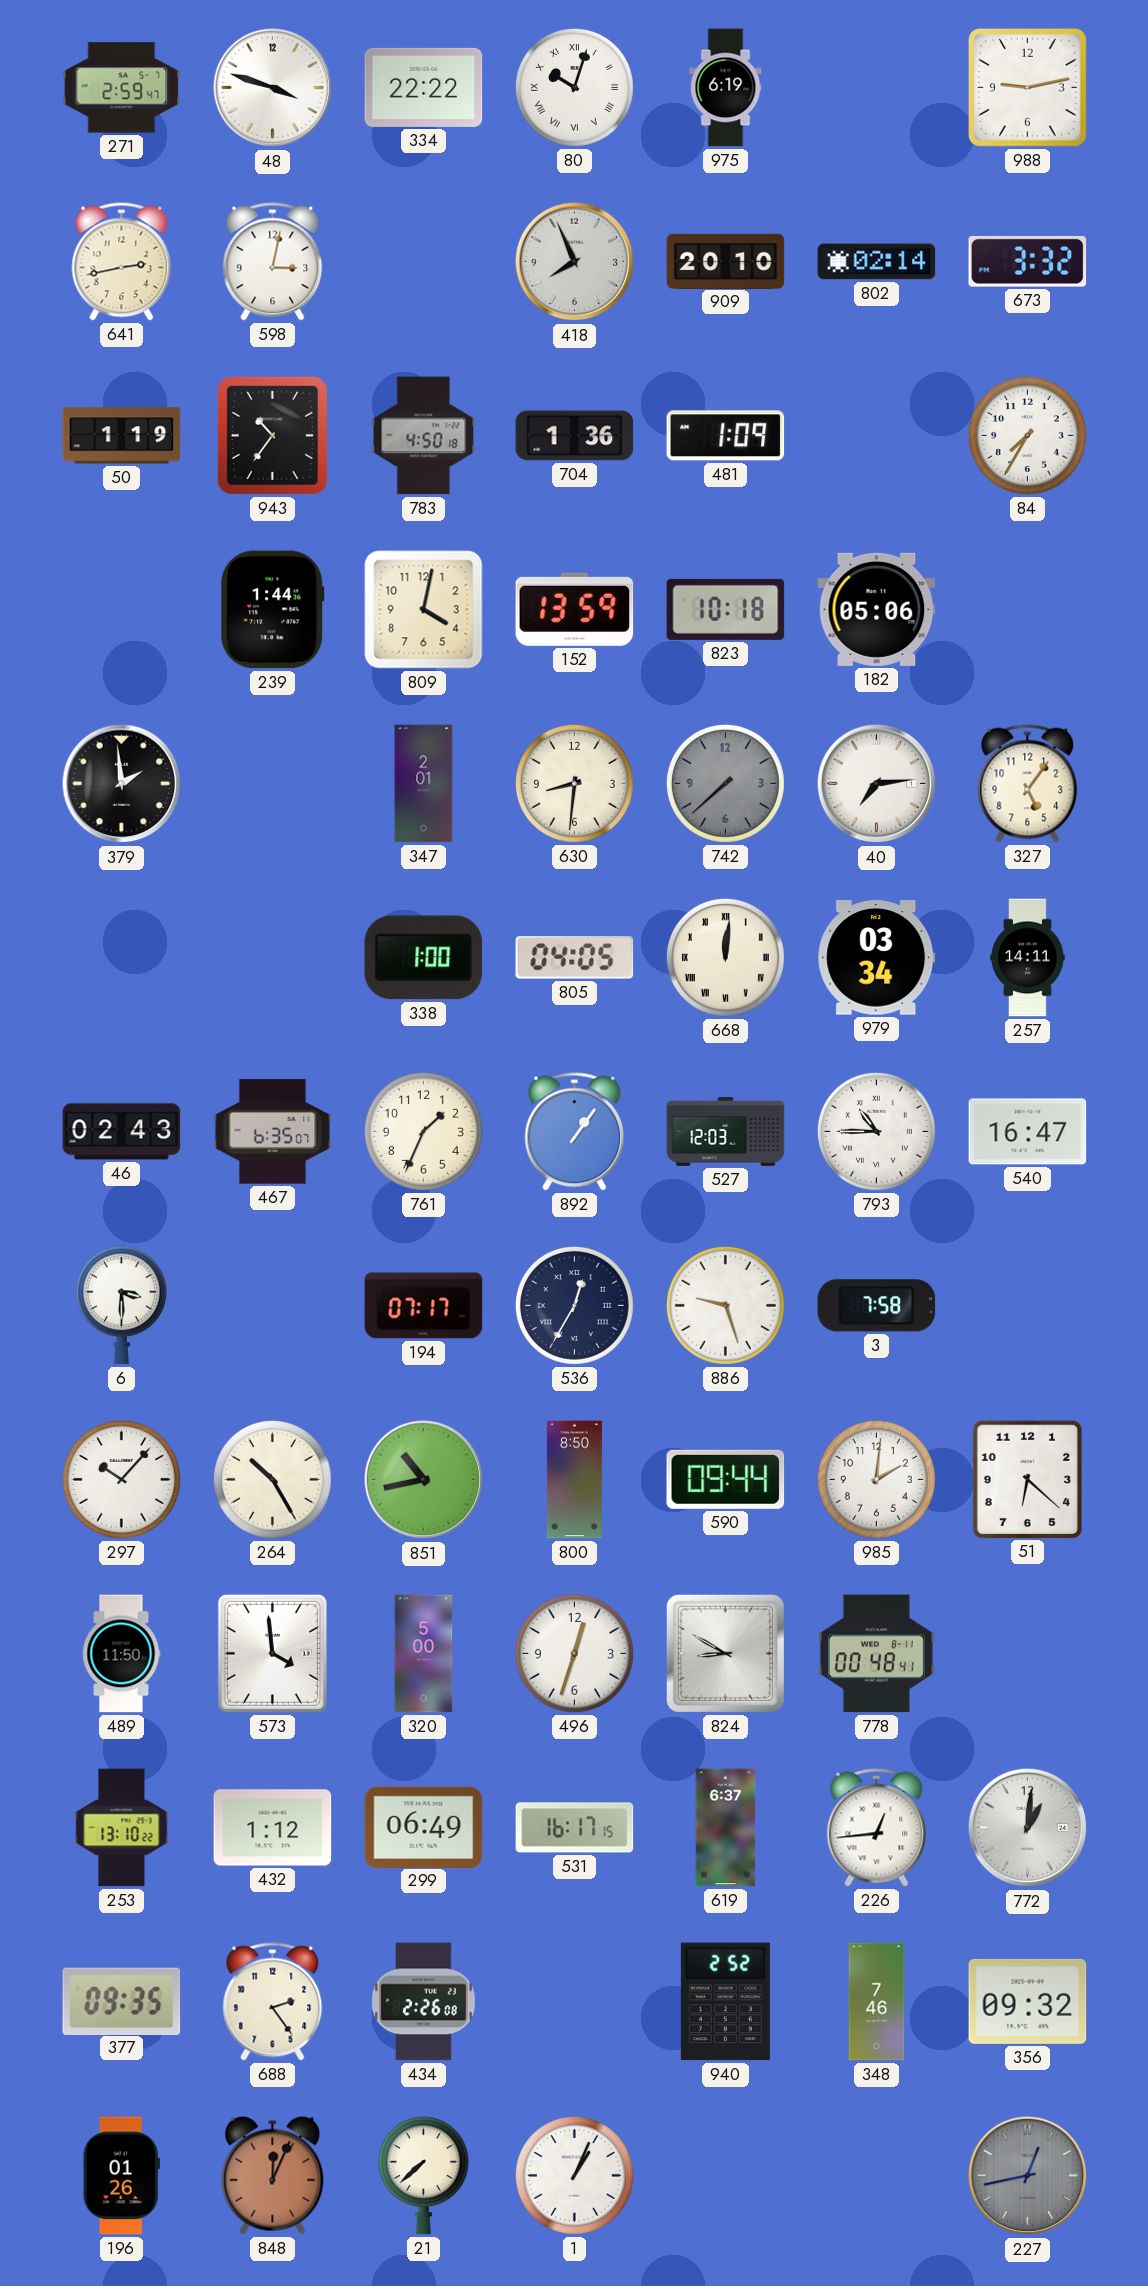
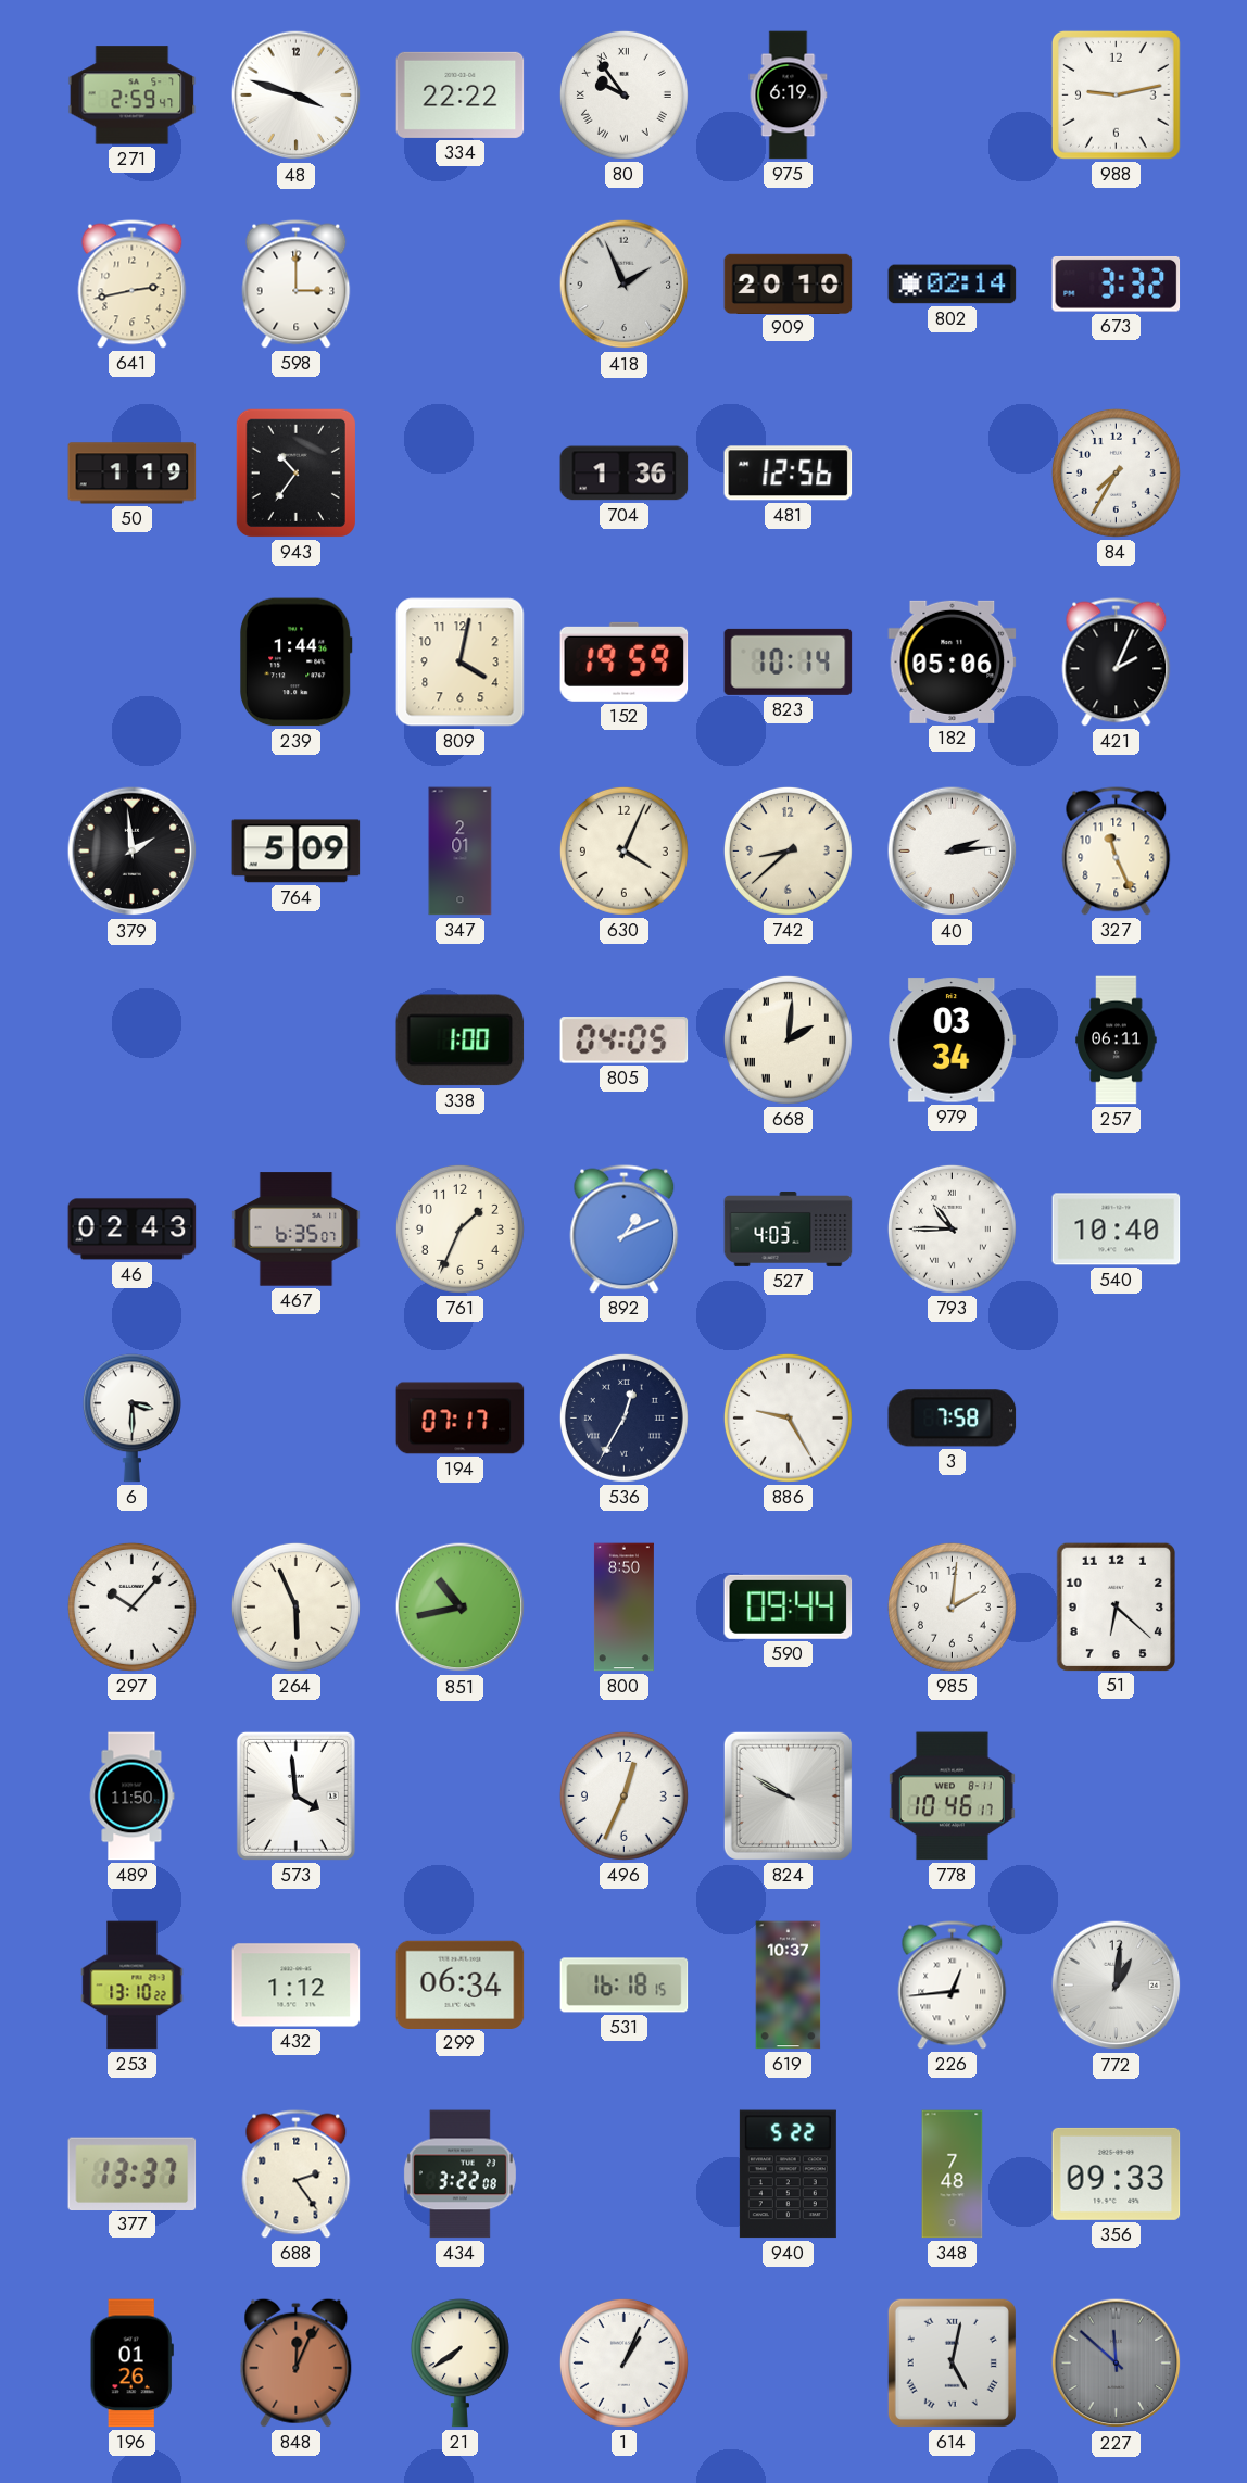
80: 10:03 -> 9:54
598: 3:02 -> 3:00
418: 7:56 -> 1:56
783: 4:50 -> none
481: 1:09 -> 12:56
152: 13:59 -> 19:59
823: 10:18 -> 10:14
421: none -> 2:04
764: none -> 5:09
630: 8:31 -> 4:04
742: 7:38 -> 8:38
742 dial: grey -> cream
40: 7:14 -> 2:14
327: 5:06 -> 11:26
668: 12:01 -> 2:01
257: 14:11 -> 06:11
892: 1:06 -> 1:11
527: 12:03 -> 4:03
540: 16:47 -> 10:40
886: 9:27 -> 9:25
264: 10:25 -> 5:56
320: 5:00 -> none
496: 12:33 -> 12:34
824: 8:50 -> 9:50
778: 00:48 -> 10:46
299: 06:49 -> 06:34
531: 16:17 -> 16:18
619: 6:37 -> 10:37
377: 09:35 -> 13:37
434: 2:26 -> 3:22
940: 2:52 -> 5:22
348: 7:46 -> 7:48
356: 09:32 -> 09:33
21: 7:38 -> 7:39
614: none -> 5:02
227: 12:43 -> 11:52
